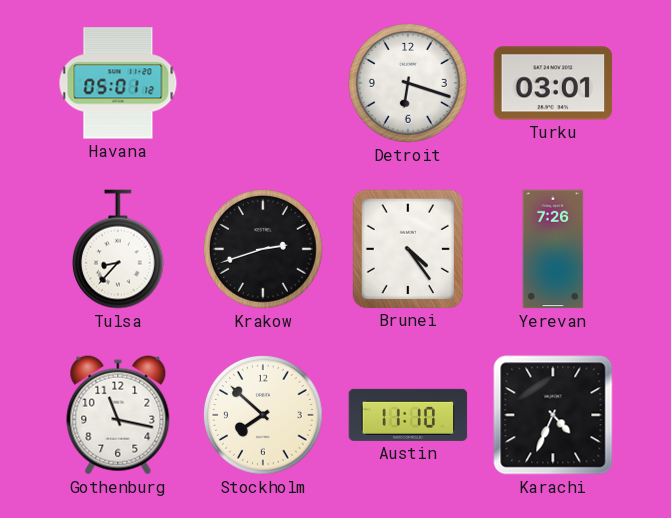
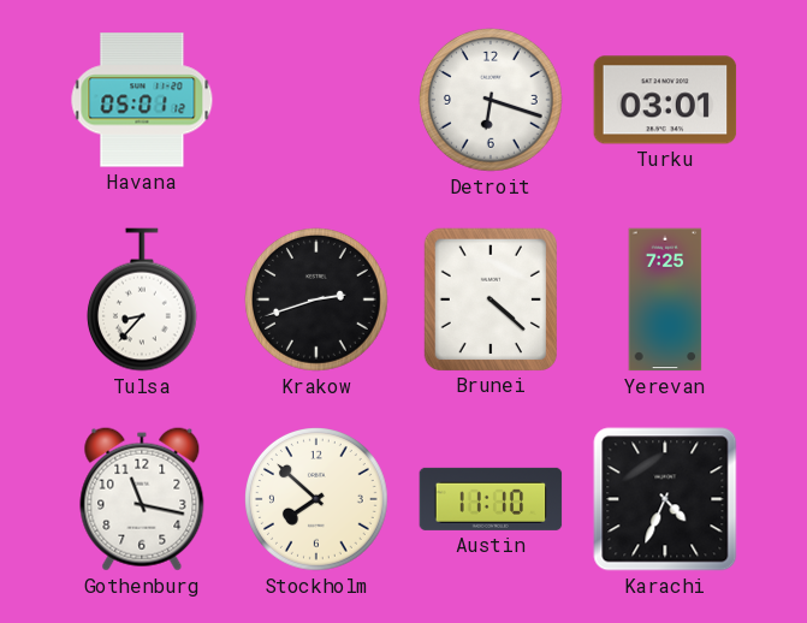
Brunei: 4:24 -> 4:22
Yerevan: 7:26 -> 7:25
